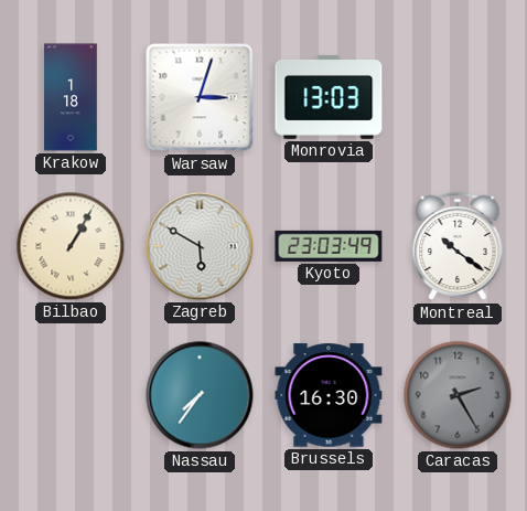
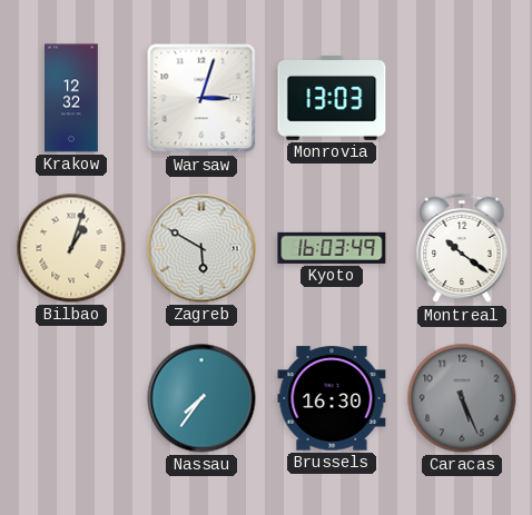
Krakow: 1:18 -> 12:32
Bilbao: 1:05 -> 1:03
Kyoto: 23:03 -> 16:03
Caracas: 2:25 -> 5:26
